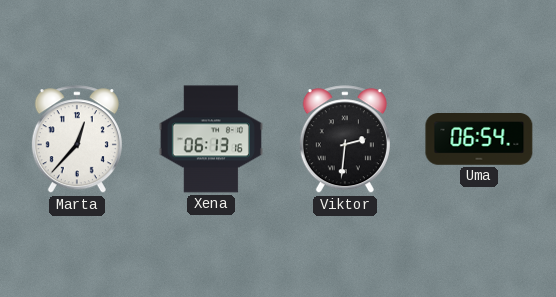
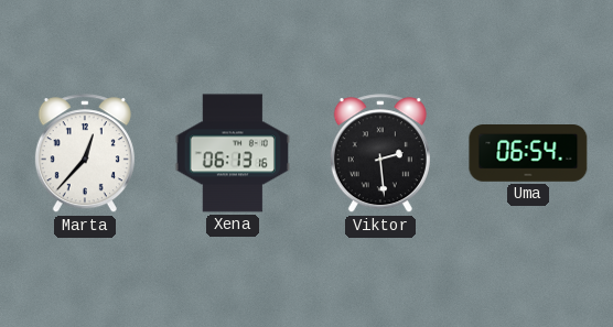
Viktor: 2:31 -> 2:29
